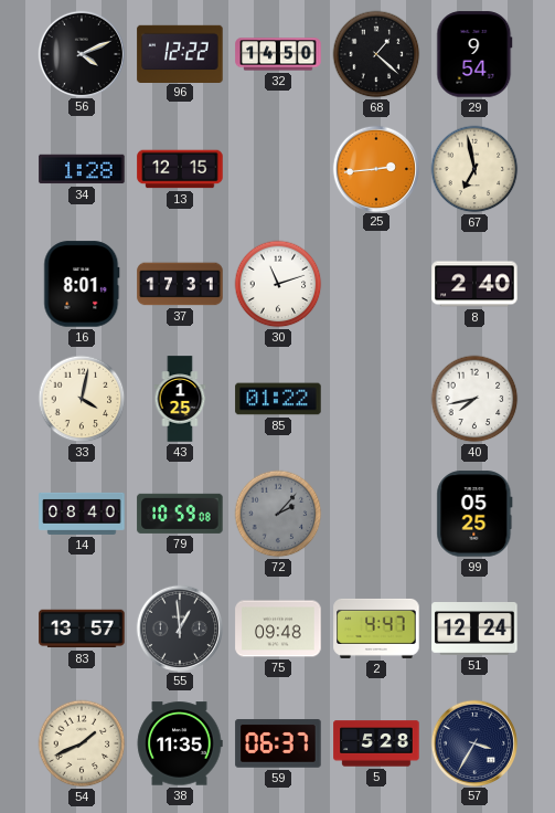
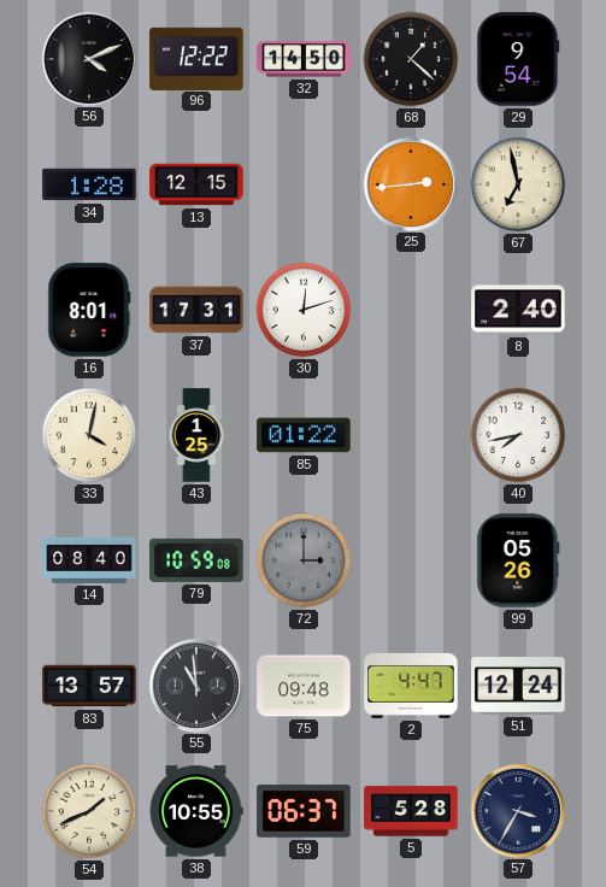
30: 11:12 -> 12:12
72: 2:07 -> 3:00
99: 05:25 -> 05:26
55: 12:59 -> 10:59
38: 11:35 -> 10:55
